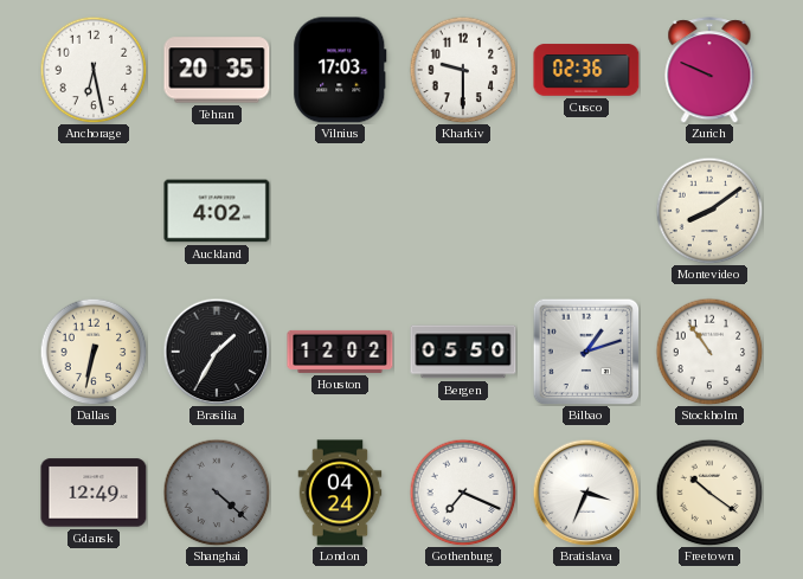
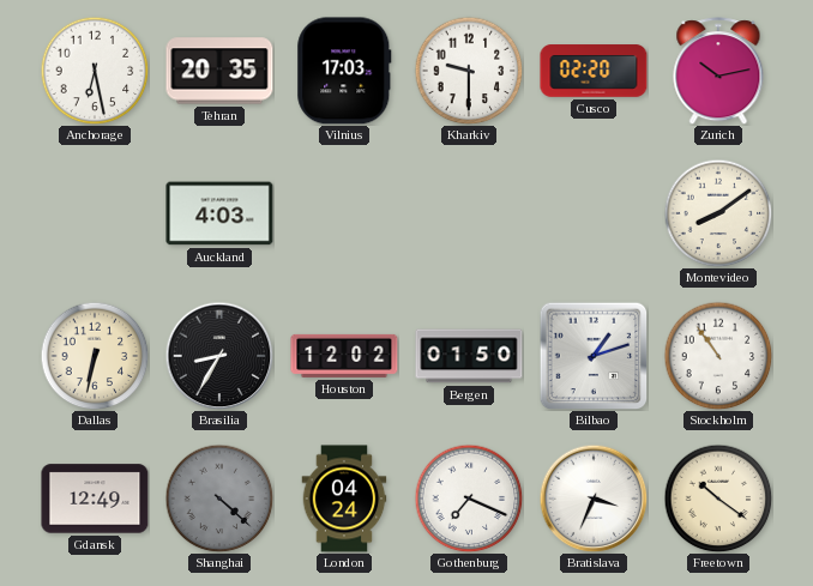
Cusco: 02:36 -> 02:20
Zurich: 9:49 -> 10:13
Auckland: 4:02 -> 4:03
Brasilia: 1:35 -> 8:35
Bergen: 05:50 -> 01:50
